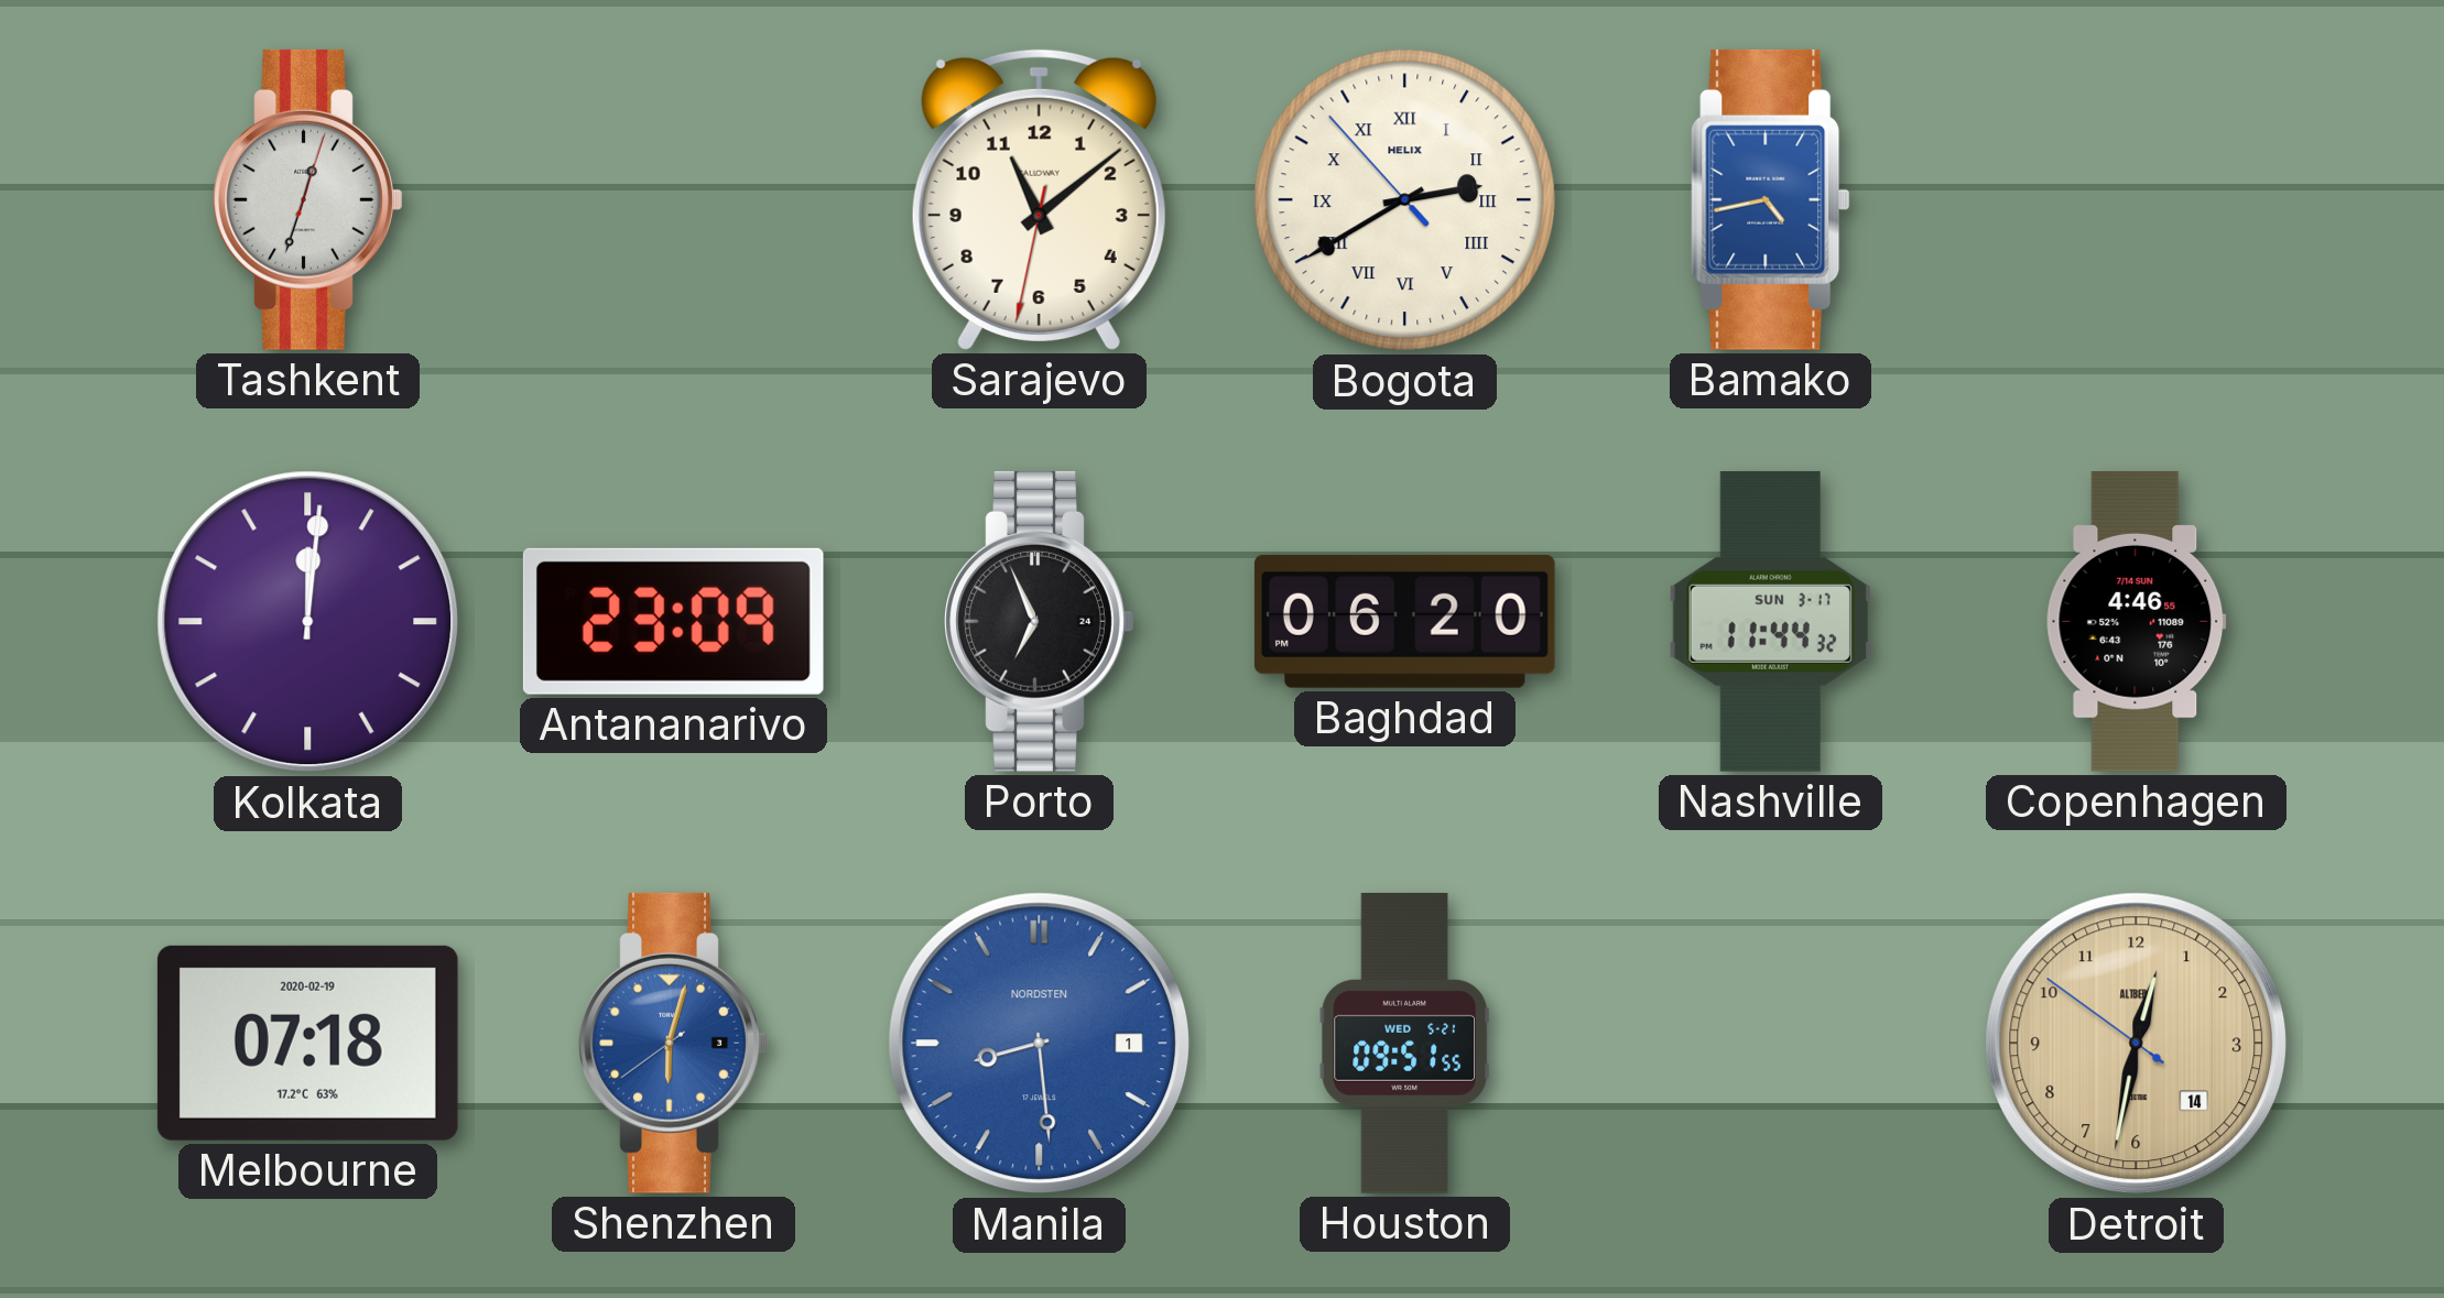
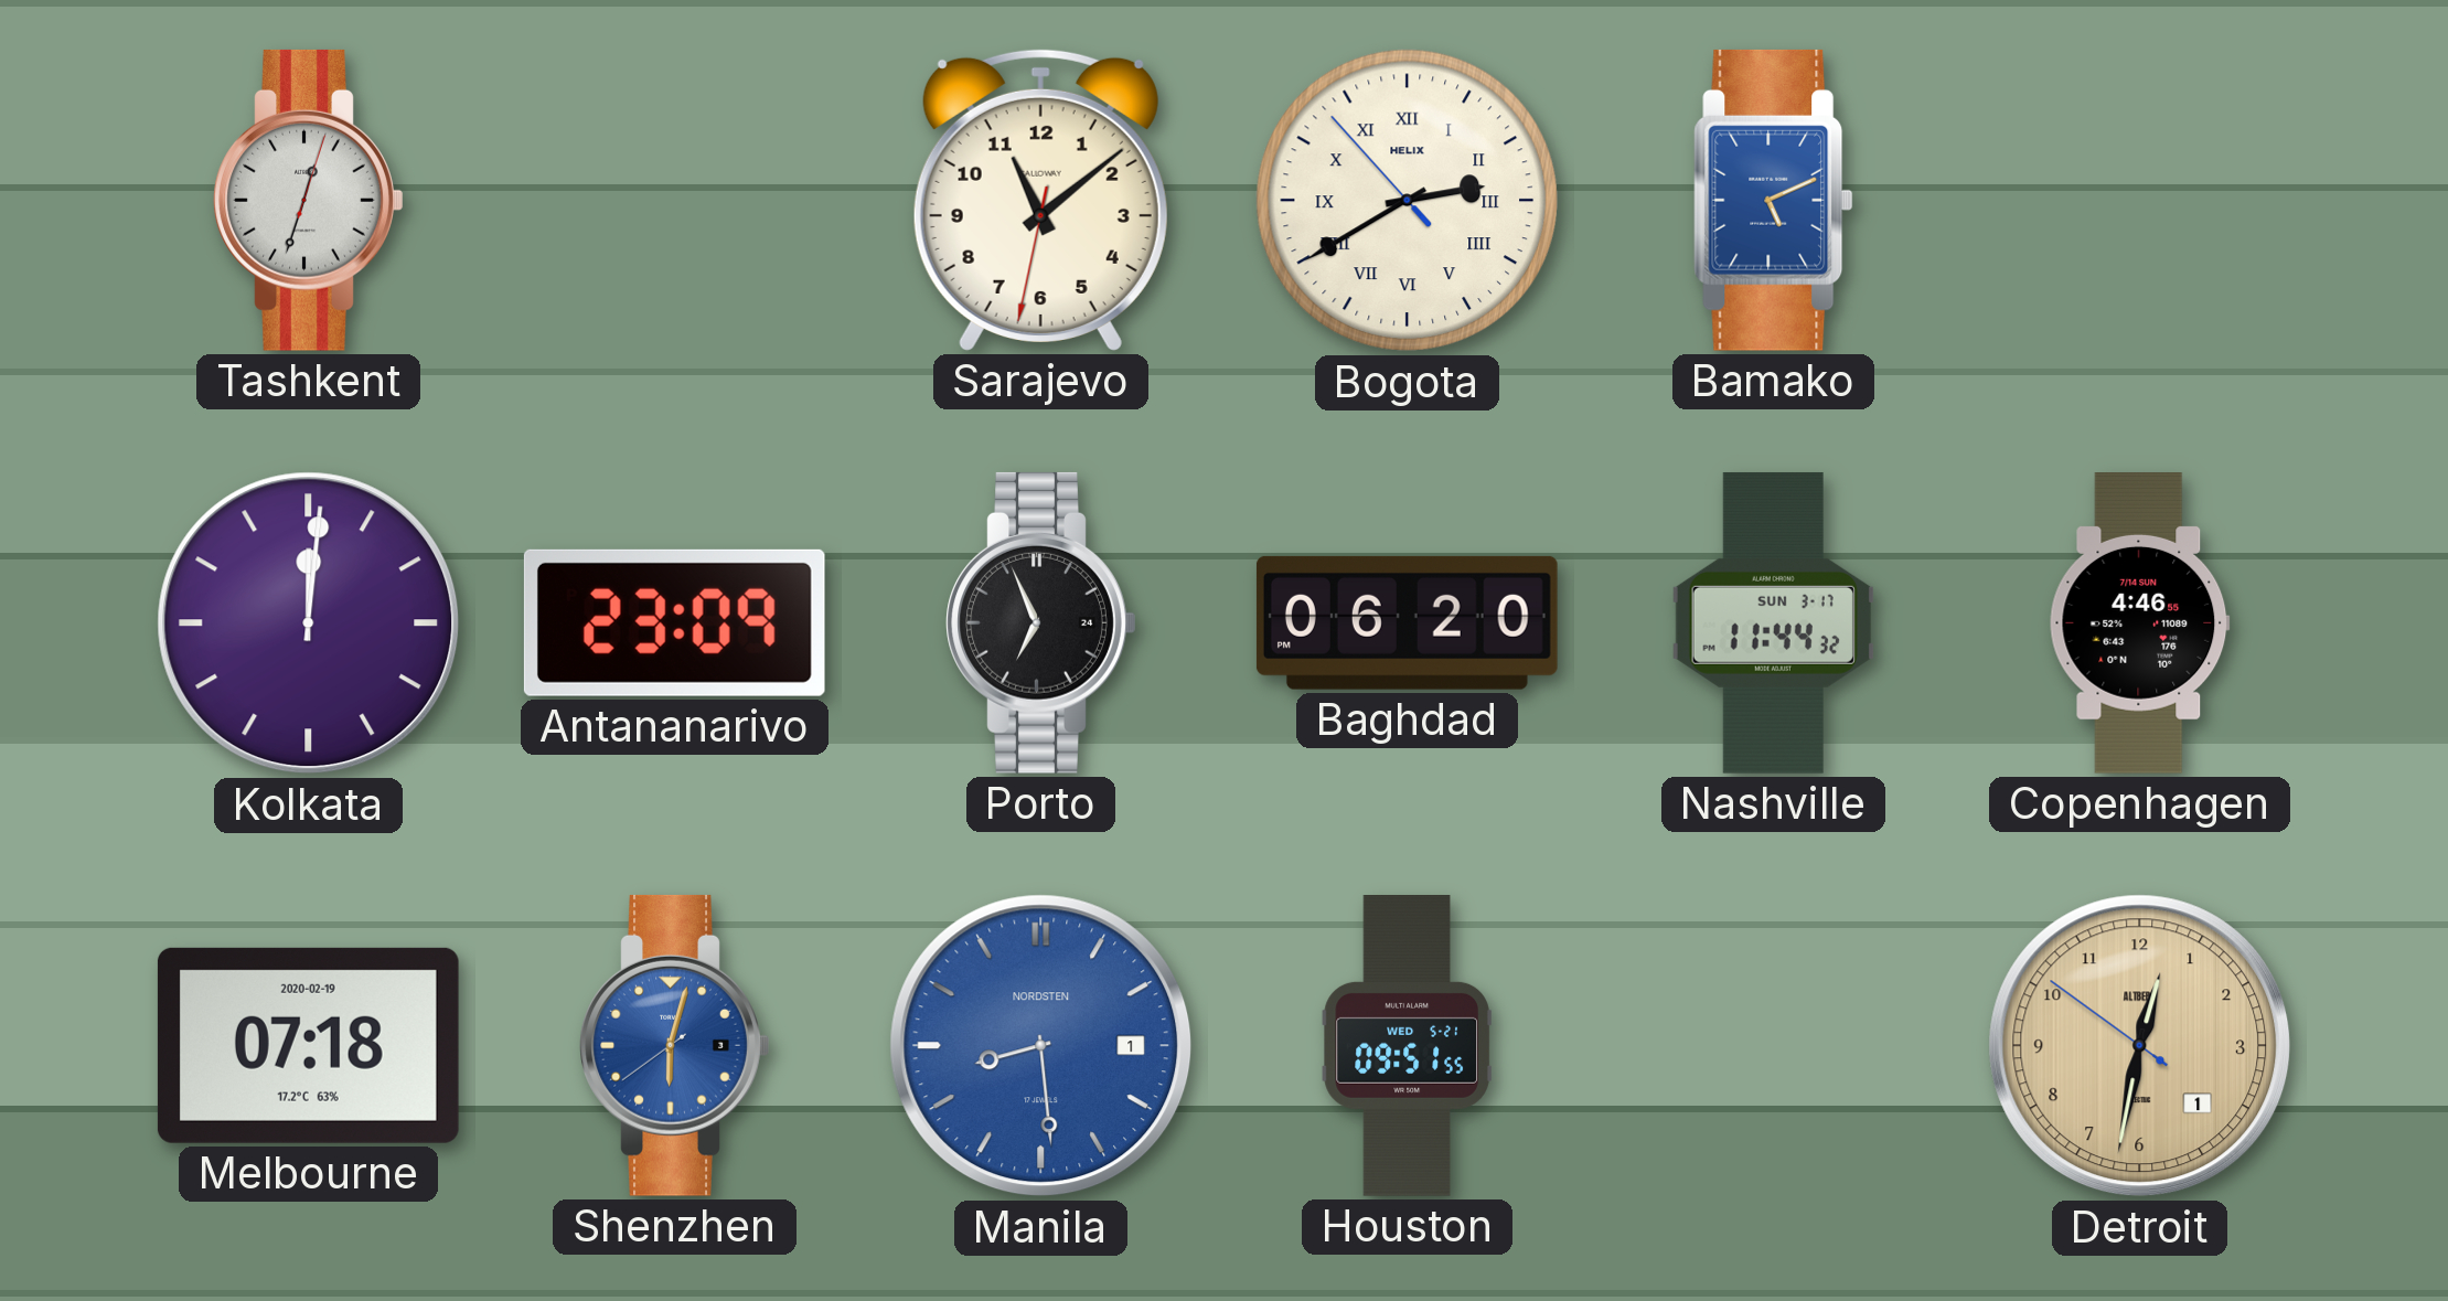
Bamako: 4:43 -> 5:11
Detroit date: 14 -> 1
